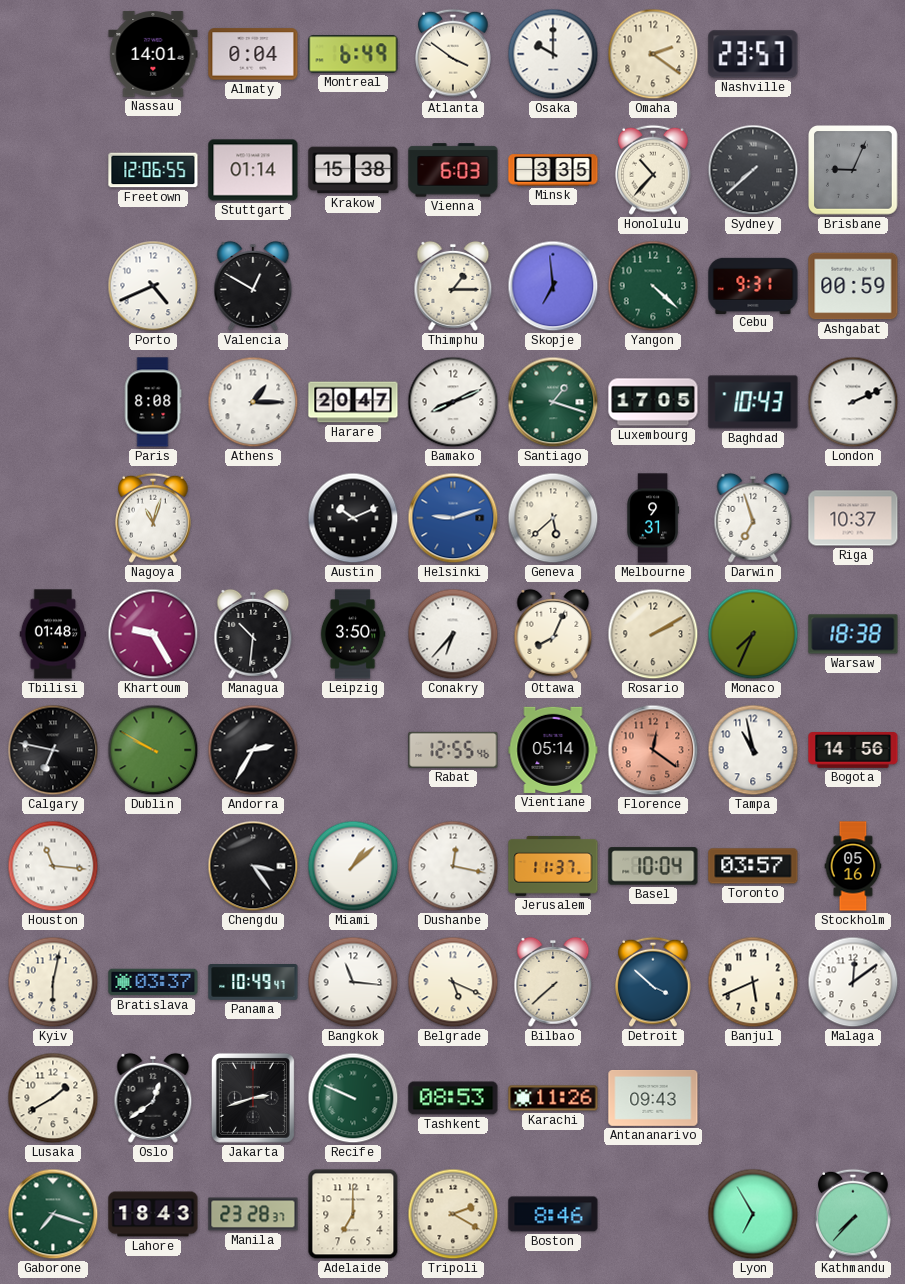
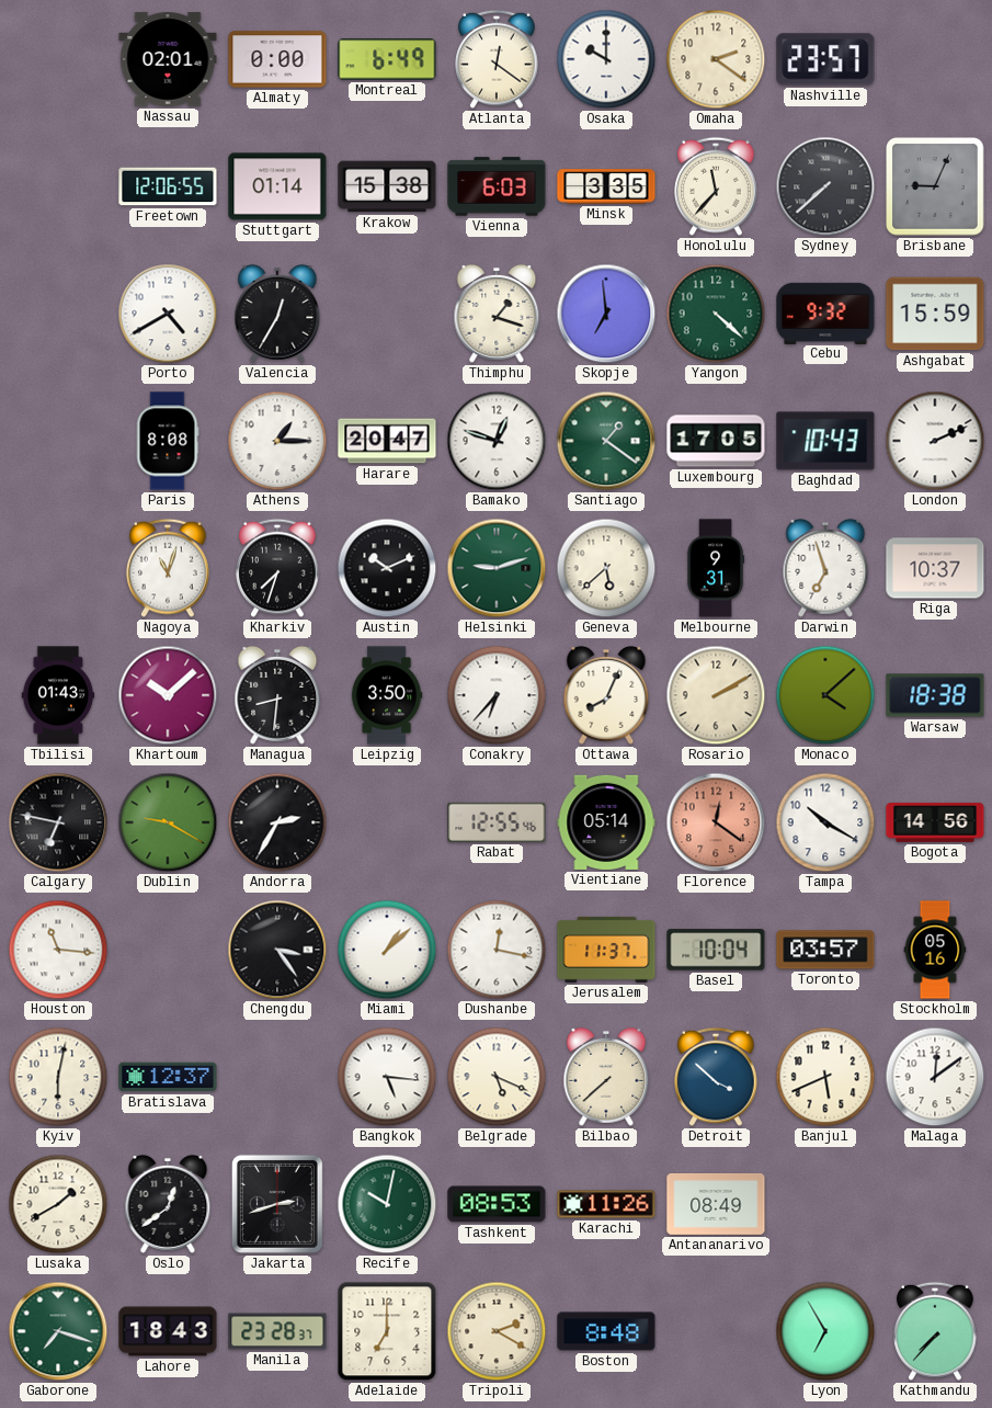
Nassau: 14:01 -> 02:01
Almaty: 0:04 -> 0:00
Atlanta: 3:51 -> 12:21
Honolulu: 10:37 -> 11:37
Porto: 4:41 -> 4:40
Valencia: 12:50 -> 12:35
Thimphu: 1:15 -> 1:18
Cebu: 9:31 -> 9:32
Ashgabat: 00:59 -> 15:59
Bamako: 8:11 -> 12:48
Santiago: 1:18 -> 1:21
Kharkiv: none -> 7:33
Helsinki dial: blue -> green
Tbilisi: 01:48 -> 01:43
Khartoum: 9:25 -> 10:08
Managua: 10:31 -> 8:31
Monaco: 7:34 -> 4:08
Dublin: 9:50 -> 9:20
Tampa: 10:58 -> 10:20
Bratislava: 03:37 -> 12:37
Panama: 10:49 -> none
Bangkok: 11:16 -> 5:16
Recife: 9:49 -> 10:02
Antananarivo: 09:43 -> 08:49
Boston: 8:46 -> 8:48
